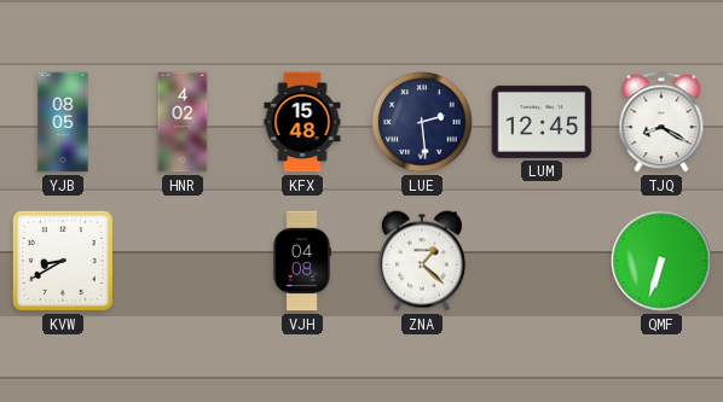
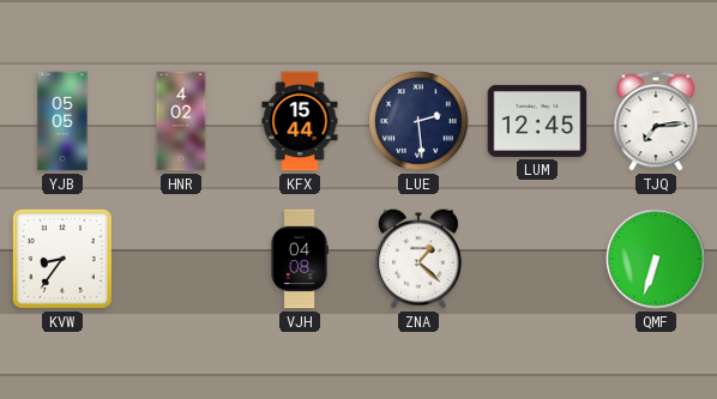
YJB: 08:05 -> 05:05
KFX: 15:48 -> 15:44
TJQ: 8:20 -> 7:14
KVW: 8:40 -> 8:36
